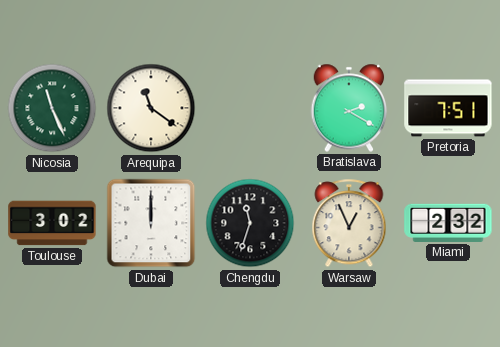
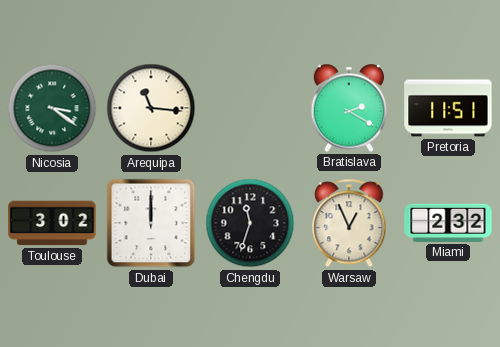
Nicosia: 11:26 -> 3:21
Arequipa: 11:21 -> 11:16
Pretoria: 7:51 -> 11:51
